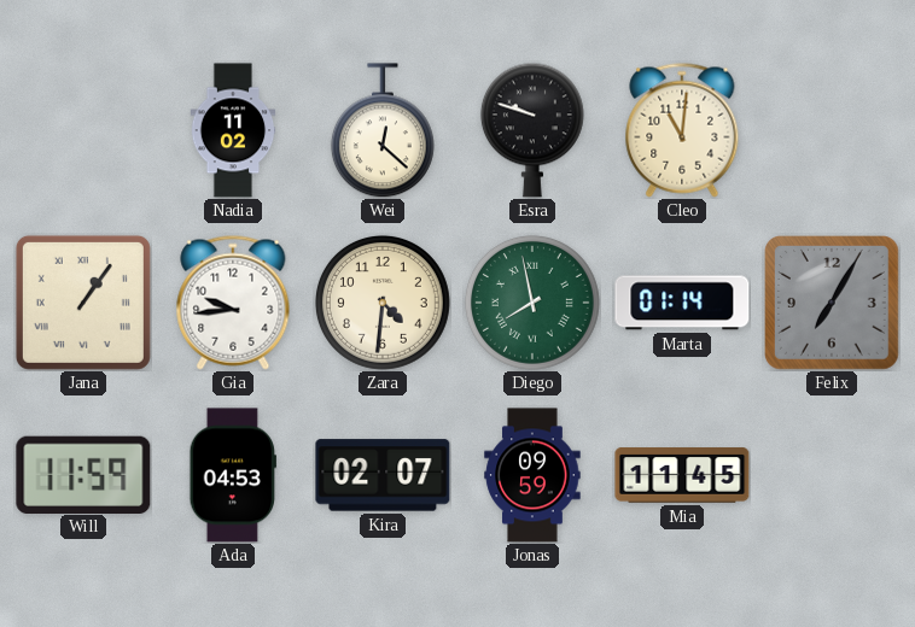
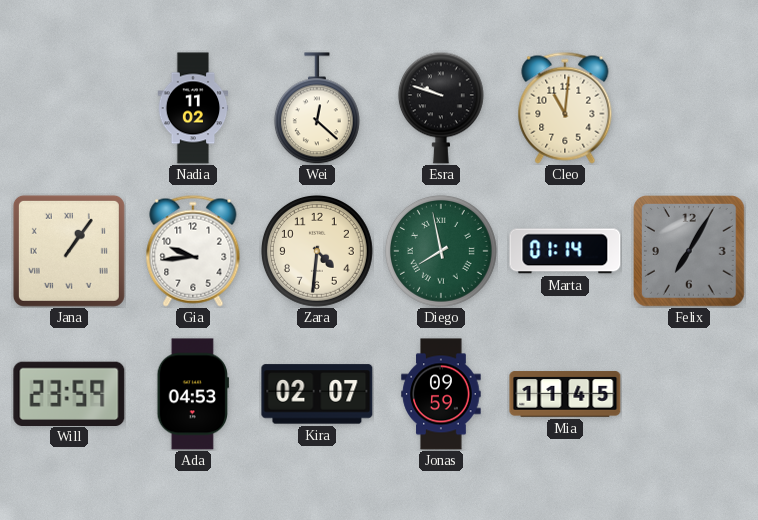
Will: 11:59 -> 23:59
